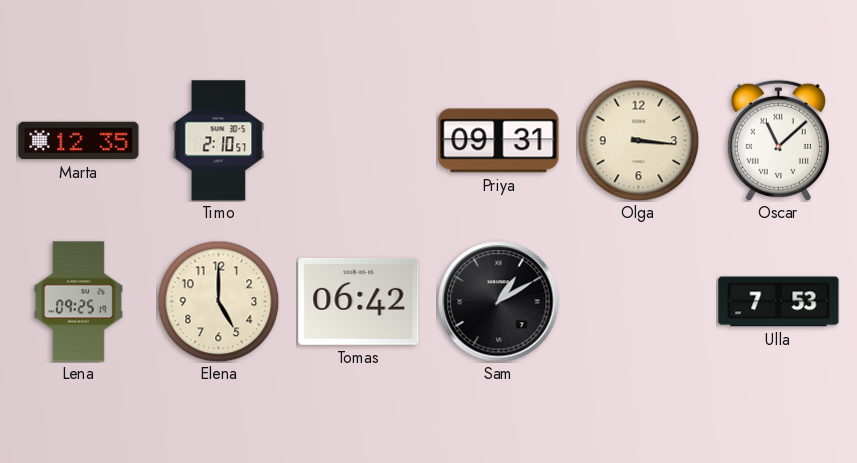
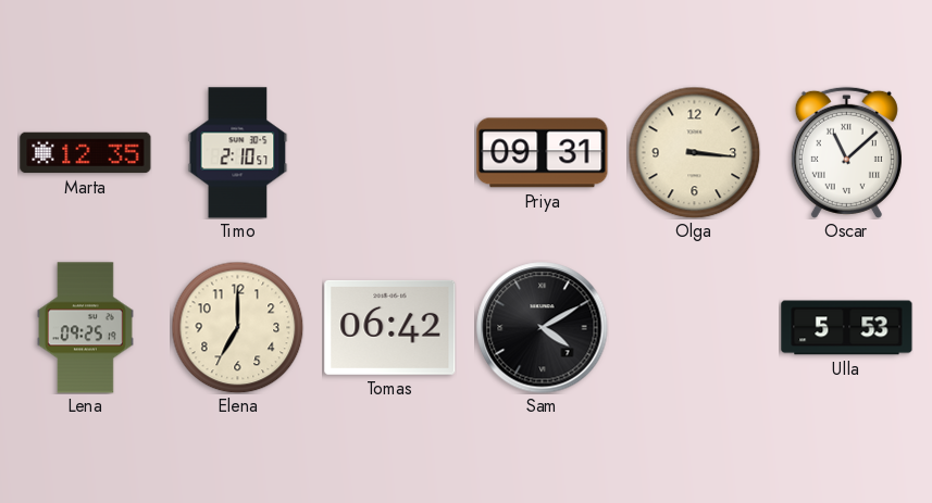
Elena: 5:00 -> 7:00
Sam: 1:10 -> 4:10
Ulla: 7:53 -> 5:53
